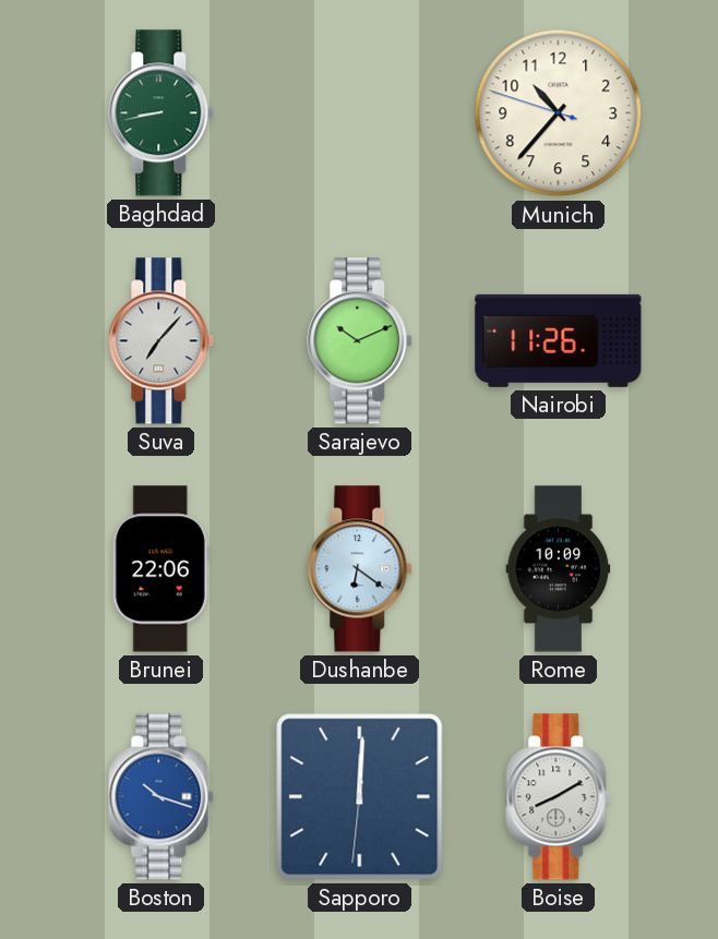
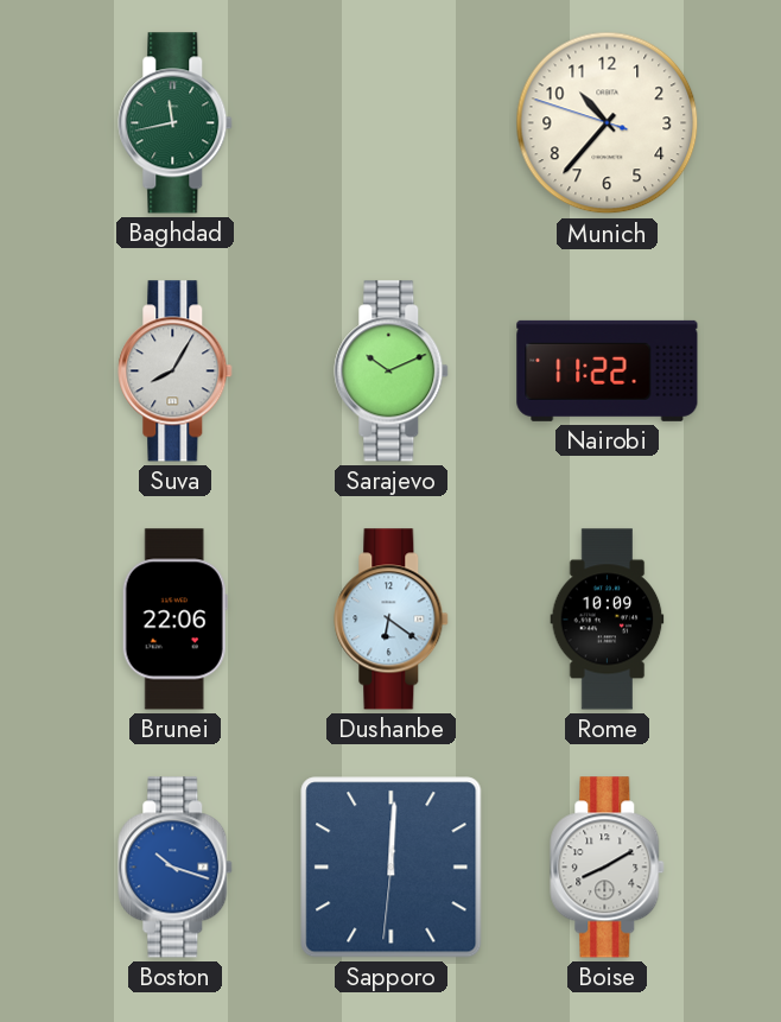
Baghdad: 8:43 -> 11:43
Suva: 7:07 -> 8:05
Nairobi: 11:26 -> 11:22
